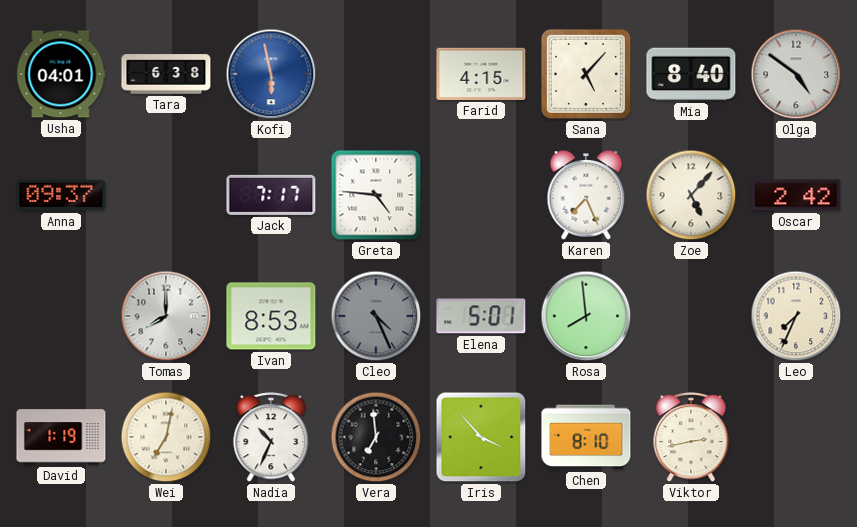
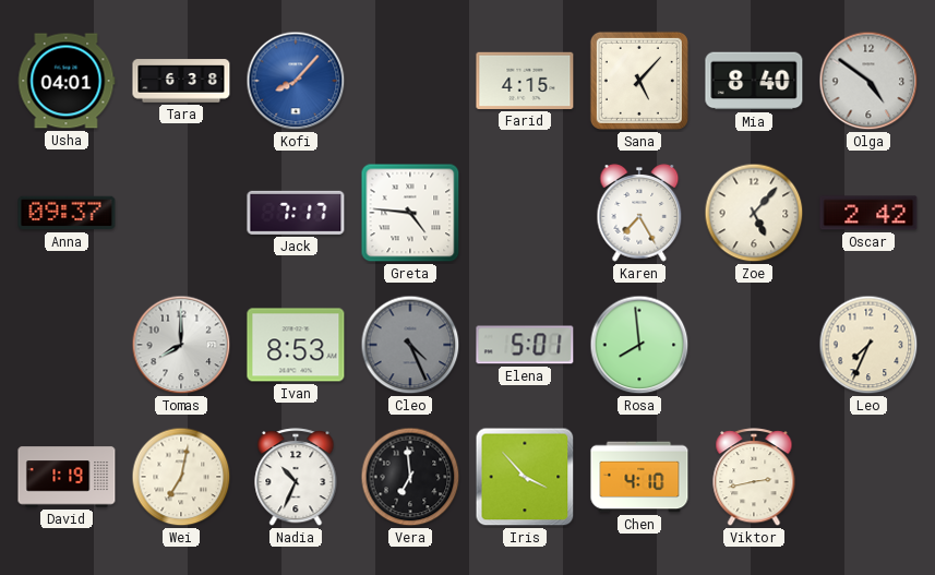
Kofi: 5:58 -> 8:07
Karen: 7:26 -> 7:25
Chen: 8:10 -> 4:10
